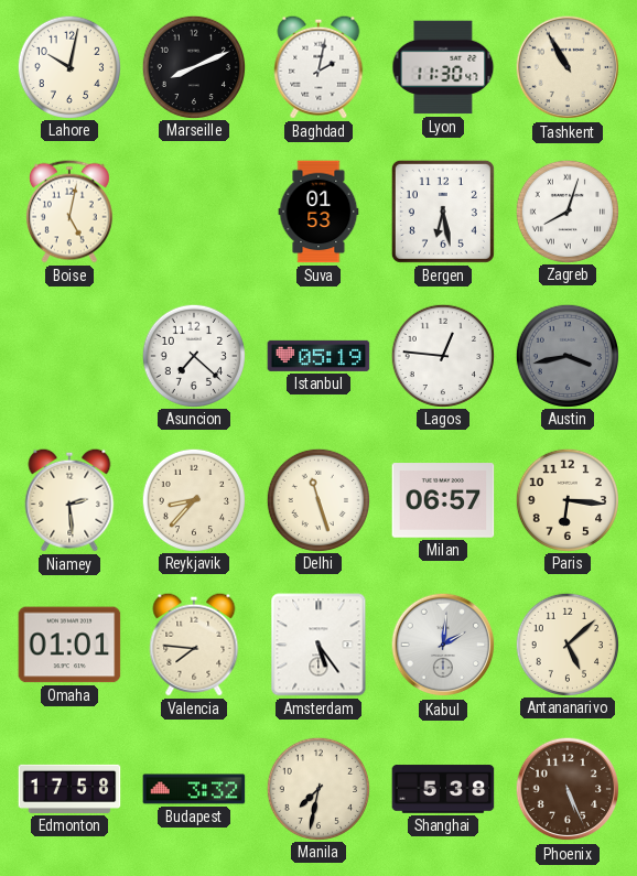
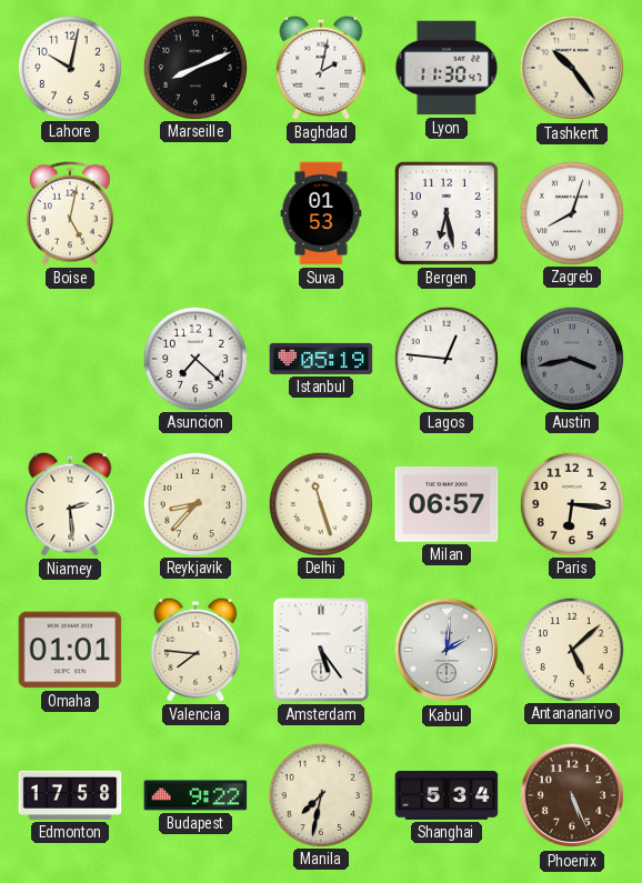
Tashkent: 10:55 -> 10:24
Budapest: 3:32 -> 9:22
Shanghai: 5:38 -> 5:34
